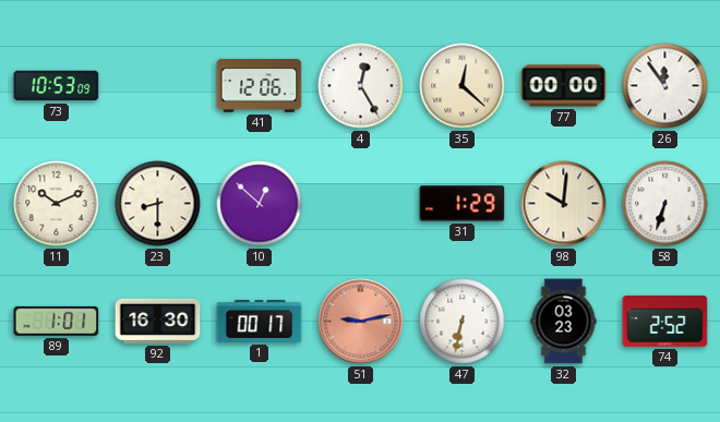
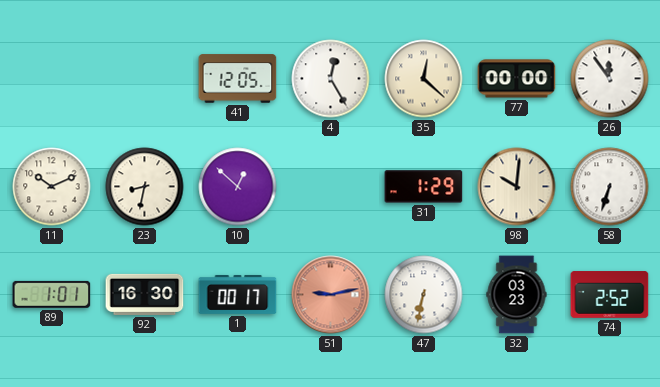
73: 10:53 -> none
41: 12:06 -> 12:05
23: 8:30 -> 8:32
